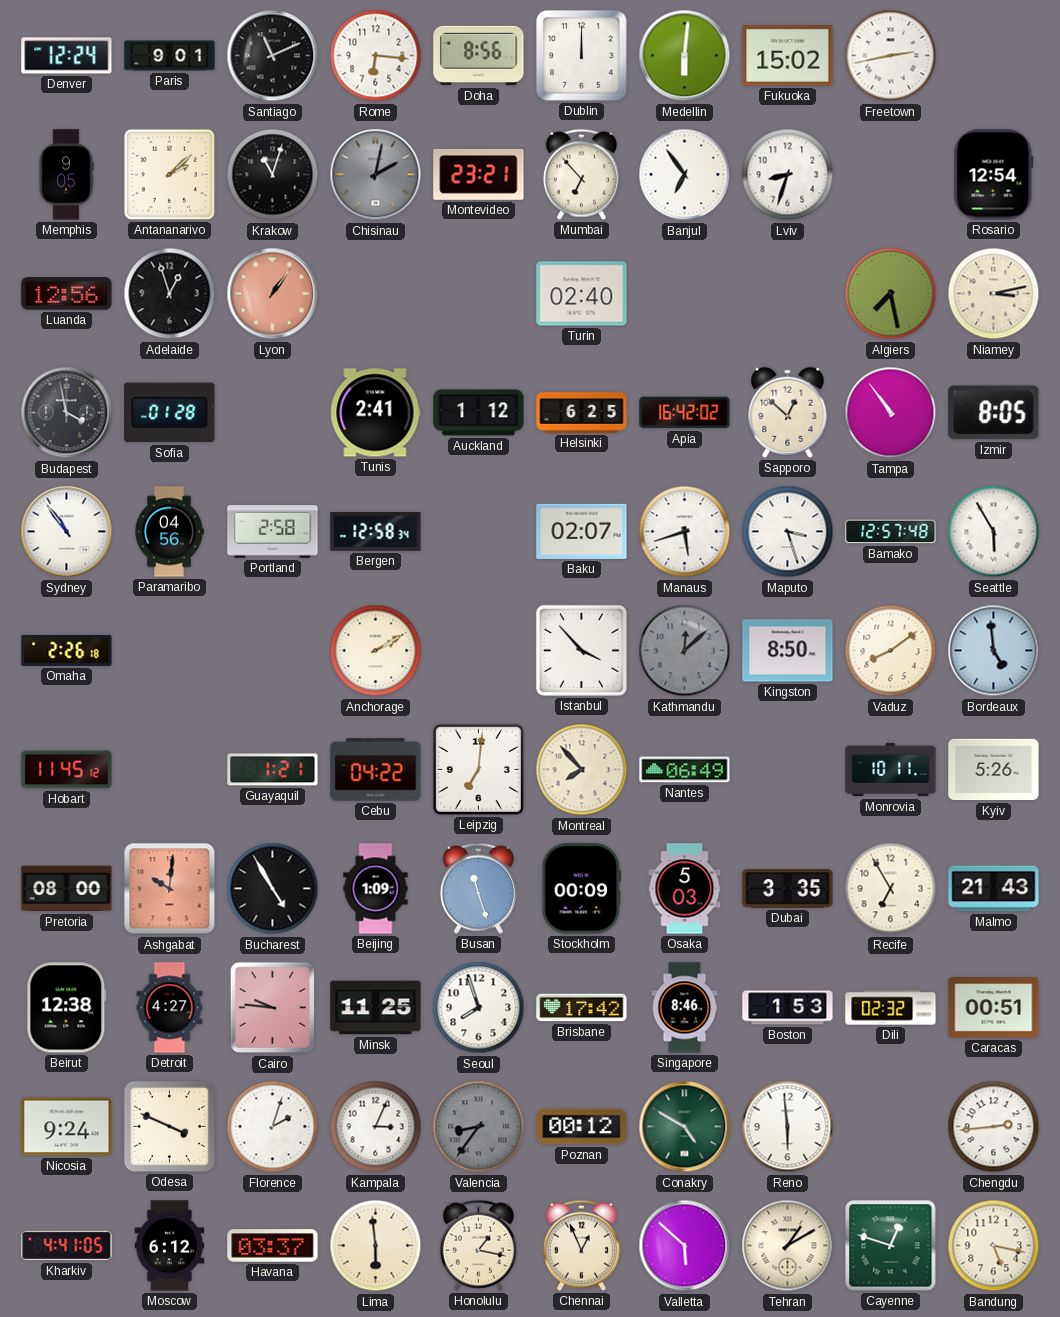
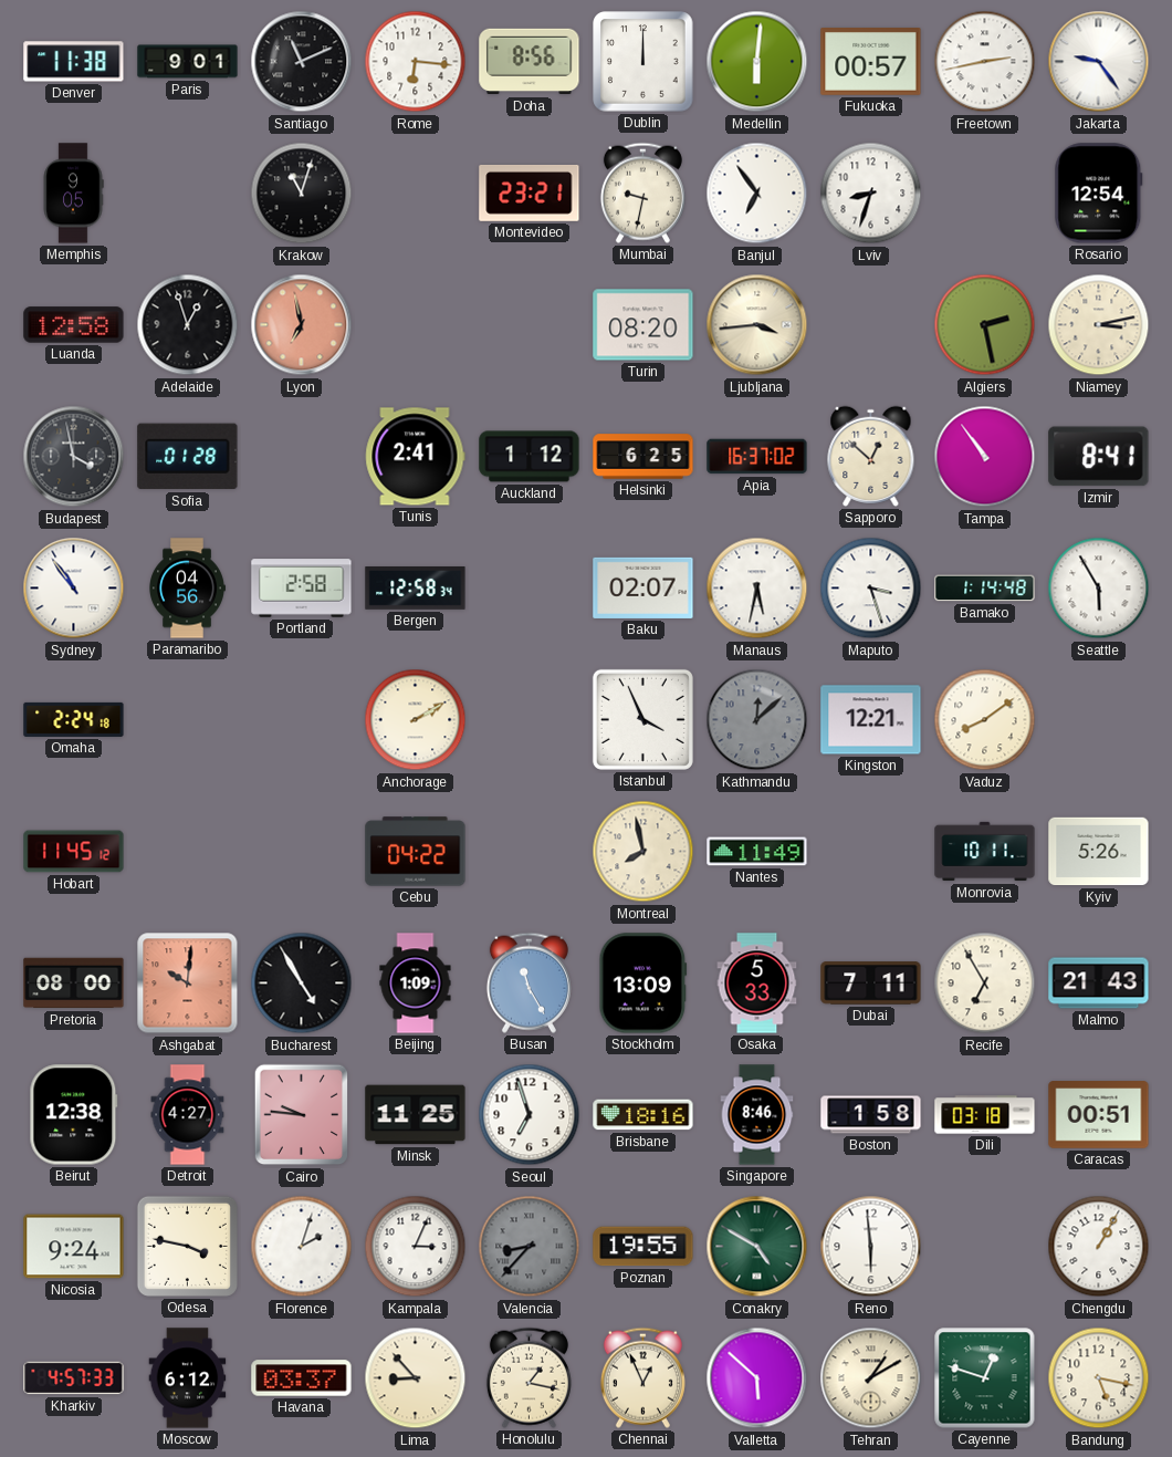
Denver: 12:24 -> 11:38
Fukuoka: 15:02 -> 00:57
Jakarta: none -> 9:24
Antananarivo: 2:08 -> none
Chisinau: 2:02 -> none
Mumbai: 6:53 -> 9:32
Luanda: 12:56 -> 12:58
Lyon: 1:06 -> 6:58
Turin: 02:40 -> 08:20
Ljubljana: none -> 3:44
Algiers: 7:28 -> 2:28
Apia: 16:42 -> 16:37
Izmir: 8:05 -> 8:41
Manaus: 5:42 -> 5:32
Bamako: 12:57 -> 1:14
Omaha: 2:26 -> 2:24
Istanbul: 3:53 -> 3:56
Kingston: 8:50 -> 12:21
Bordeaux: 4:59 -> none
Guayaquil: 1:21 -> none
Leipzig: 7:01 -> none
Montreal: 7:53 -> 7:58
Nantes: 06:49 -> 11:49
Busan: 11:27 -> 11:25
Stockholm: 00:09 -> 13:09
Osaka: 5:03 -> 5:33
Dubai: 3:35 -> 7:11
Seoul: 7:57 -> 6:57
Brisbane: 17:42 -> 18:16
Boston: 1:53 -> 1:58
Dili: 02:32 -> 03:18
Odesa: 3:49 -> 3:47
Valencia: 8:36 -> 8:37
Poznan: 00:12 -> 19:55
Chengdu: 2:44 -> 1:05
Kharkiv: 4:41 -> 4:57
Lima: 5:59 -> 8:53
